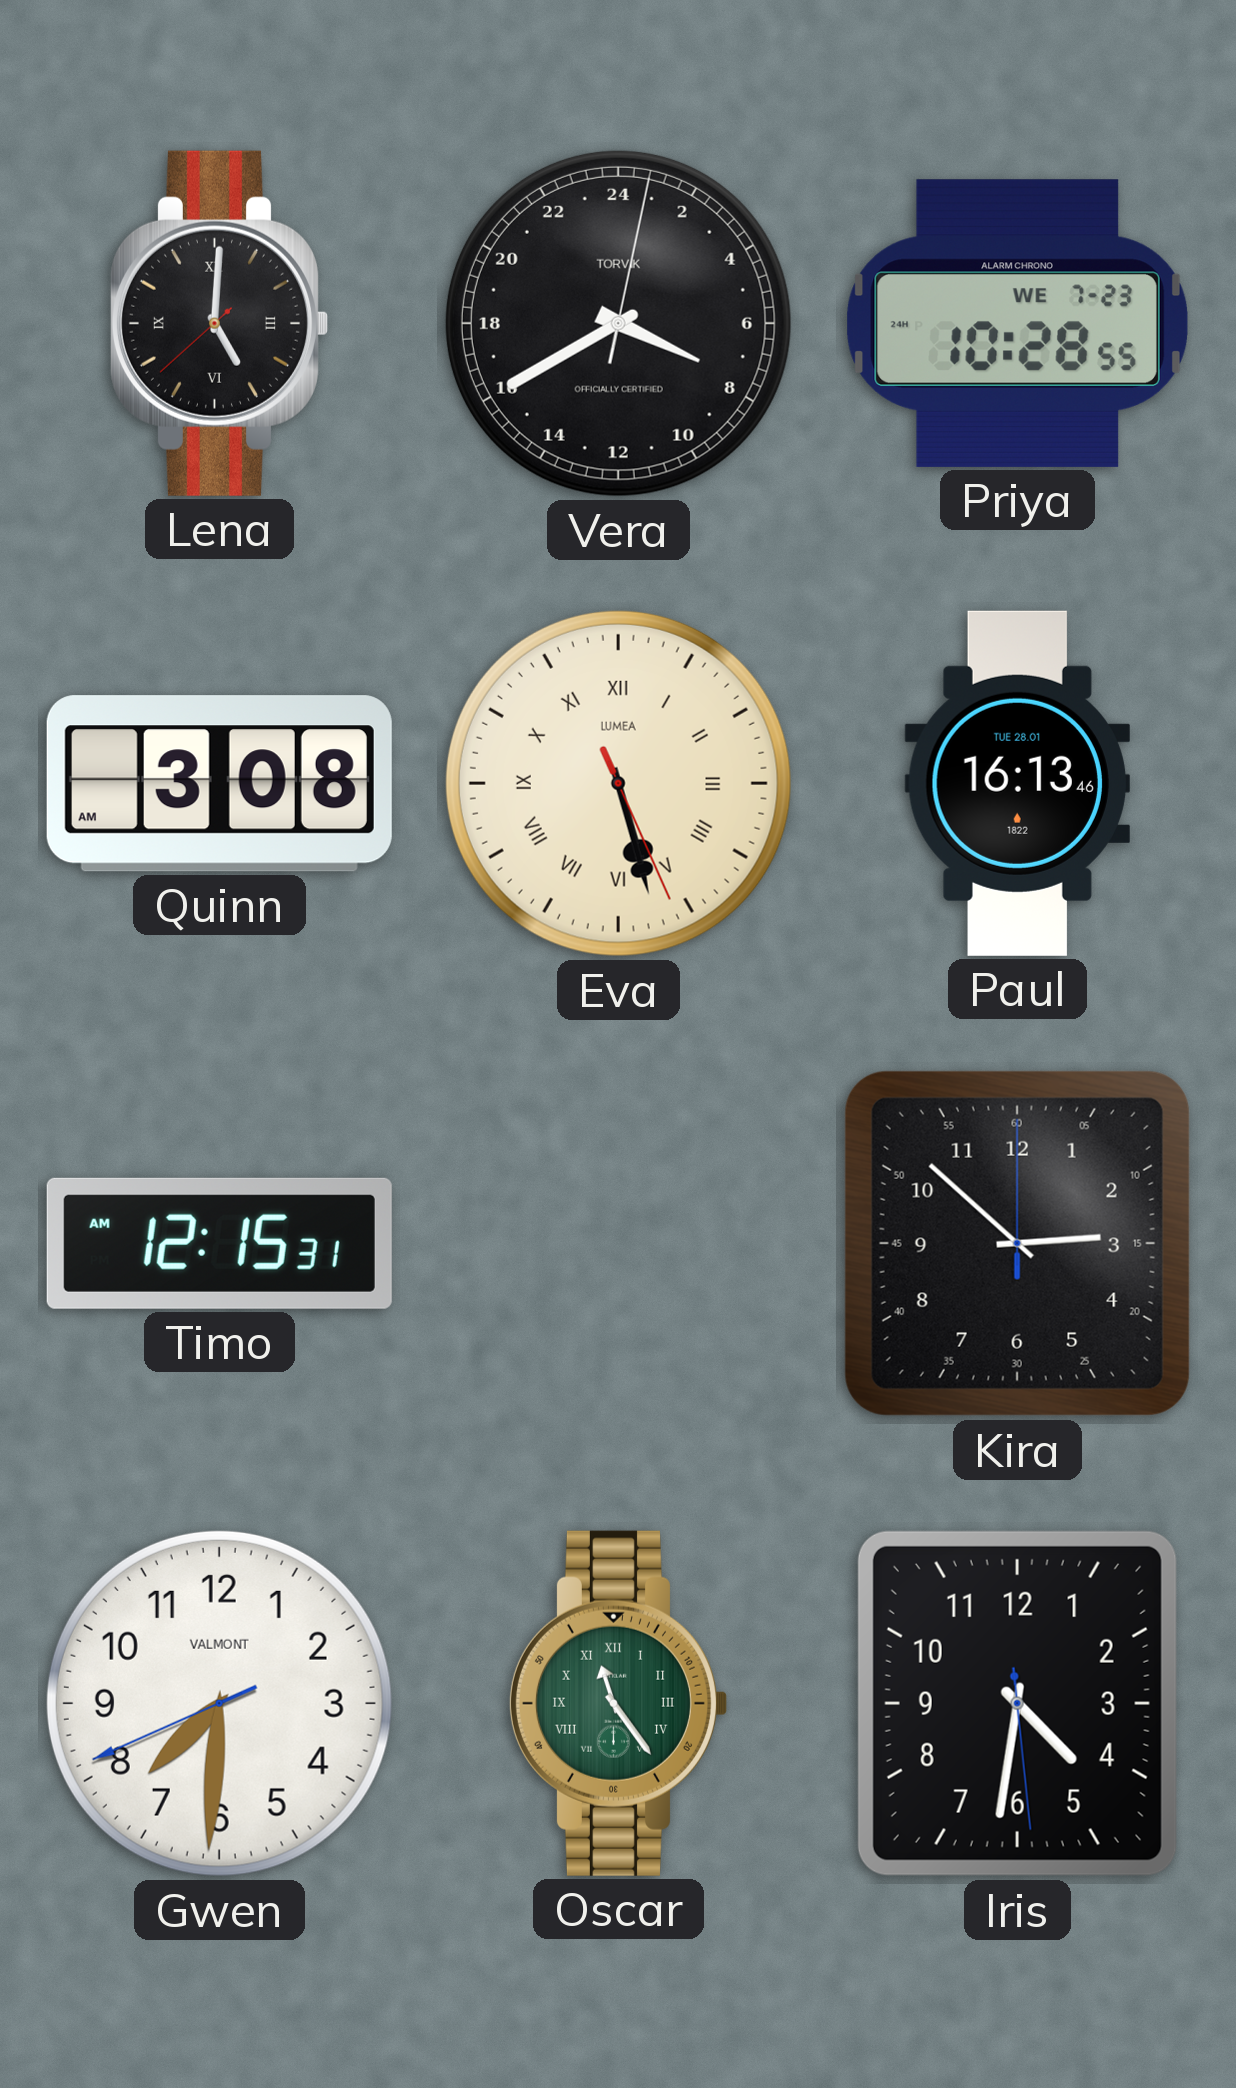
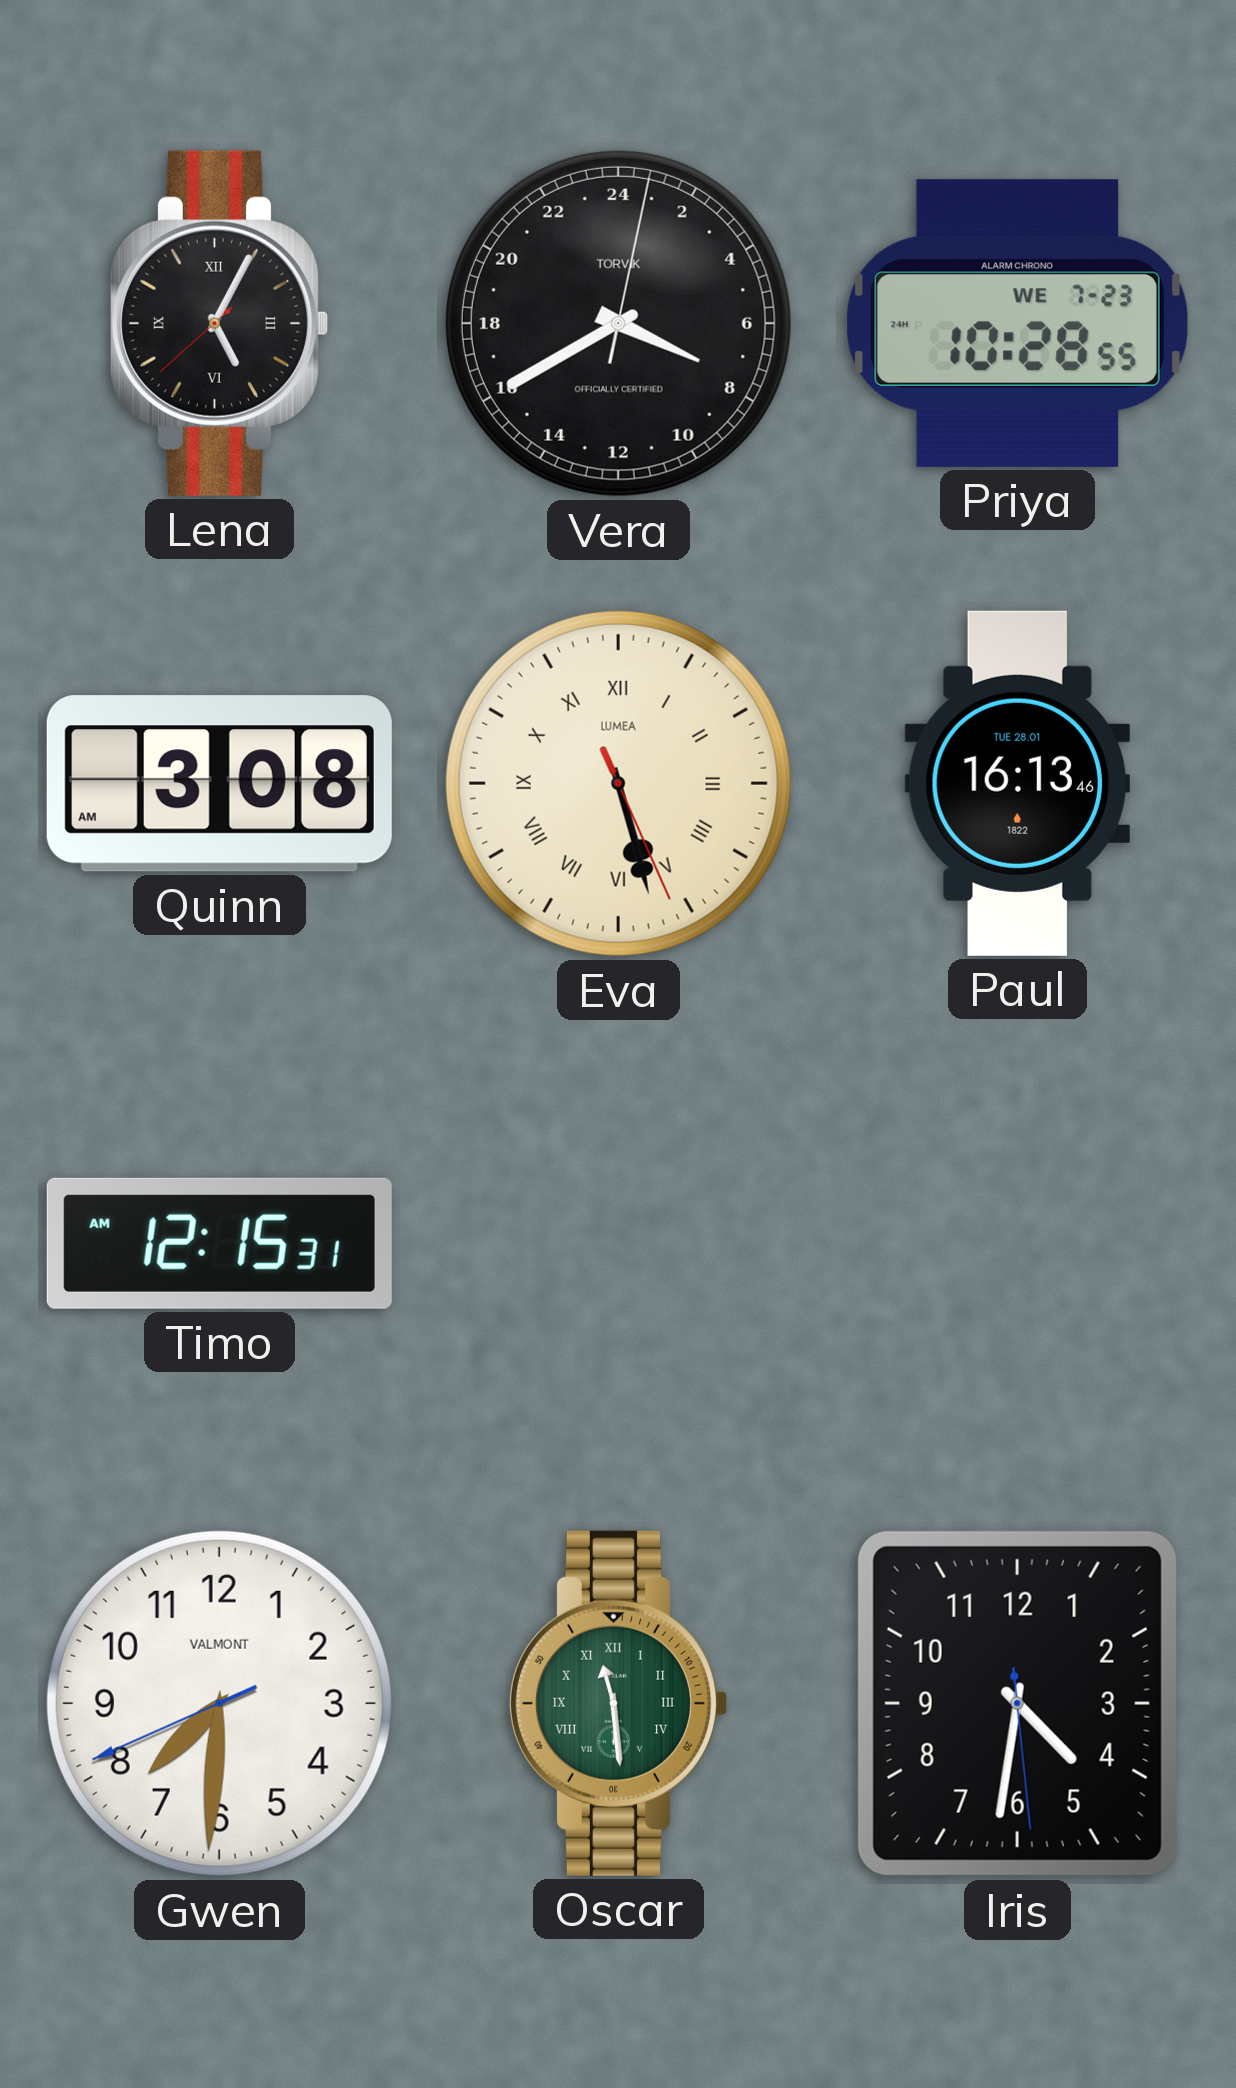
Lena: 5:00 -> 5:04
Kira: 2:52 -> none
Oscar: 11:24 -> 11:29
